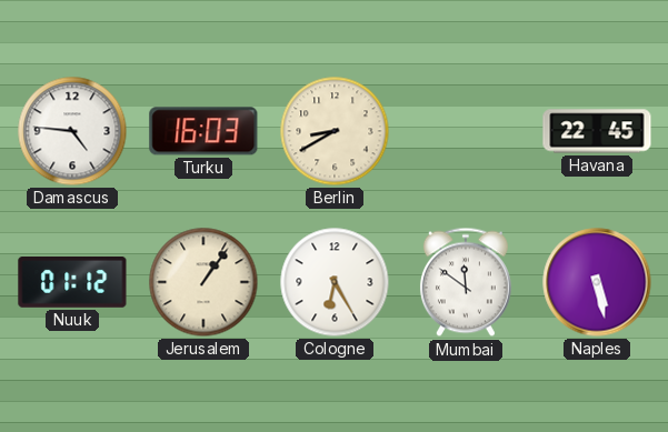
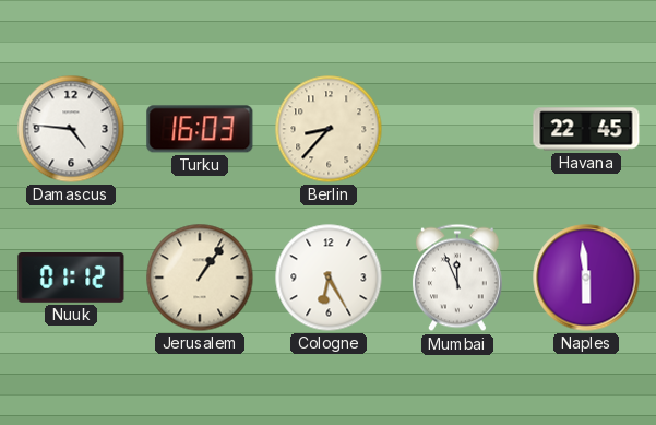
Berlin: 8:40 -> 8:37
Mumbai: 11:51 -> 11:56
Naples: 5:28 -> 5:59
